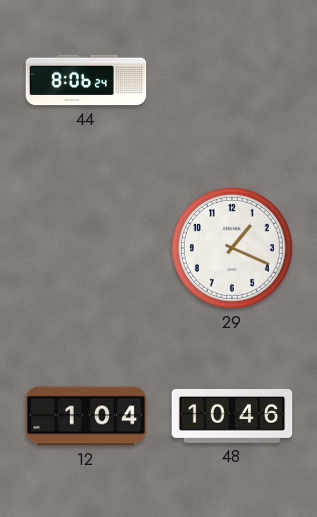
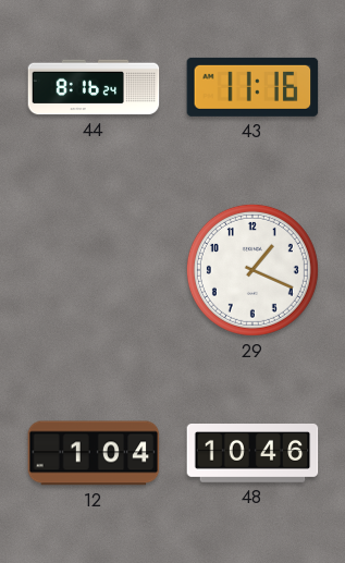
44: 8:06 -> 8:16
43: none -> 11:16
